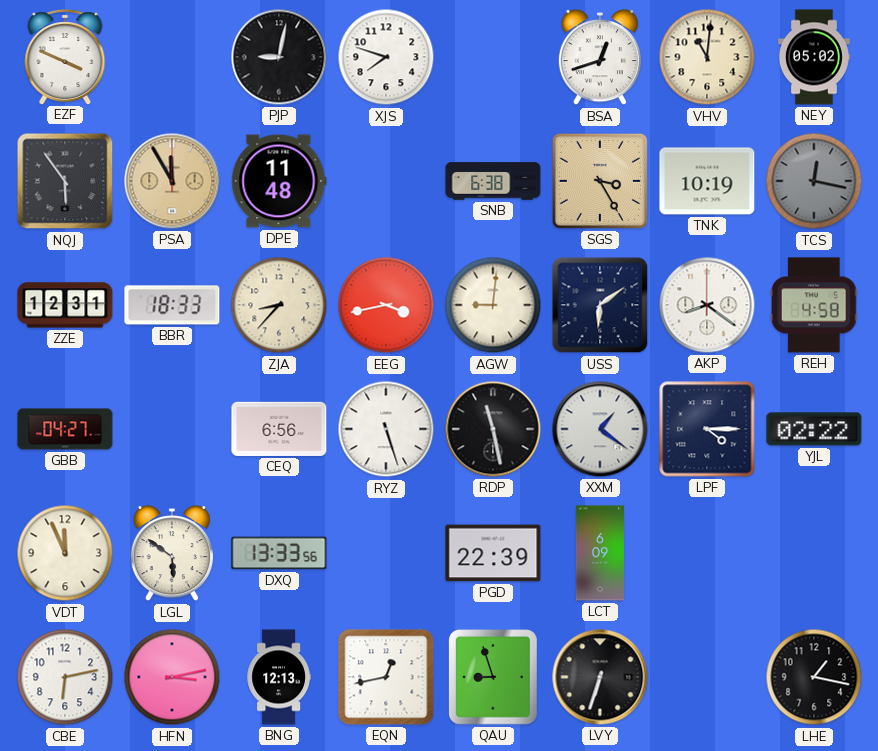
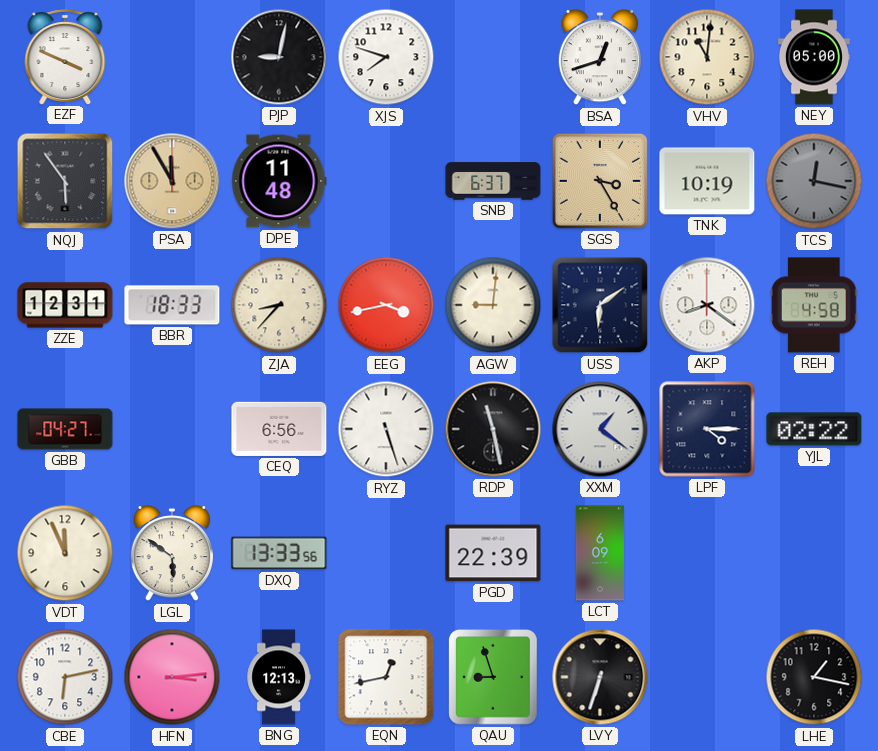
NEY: 05:02 -> 05:00
SNB: 6:38 -> 6:37
HFN: 3:13 -> 3:14
